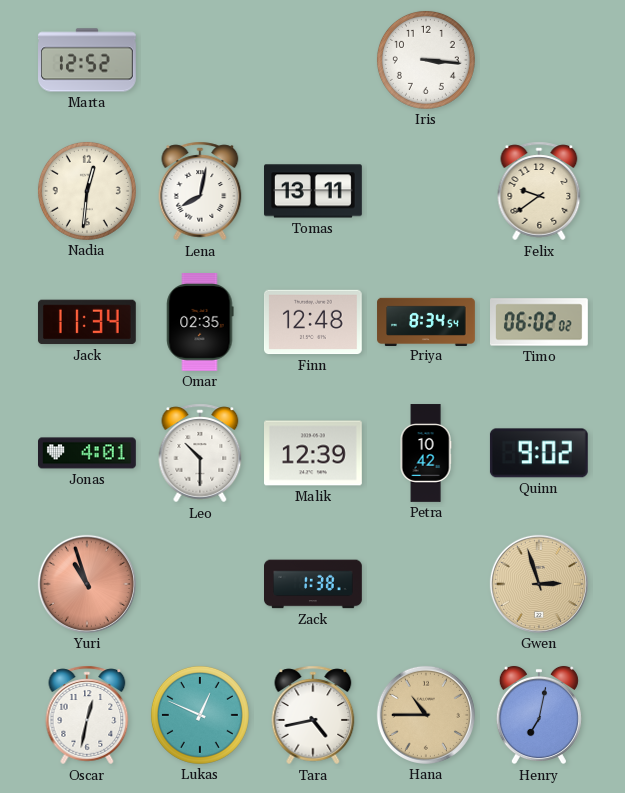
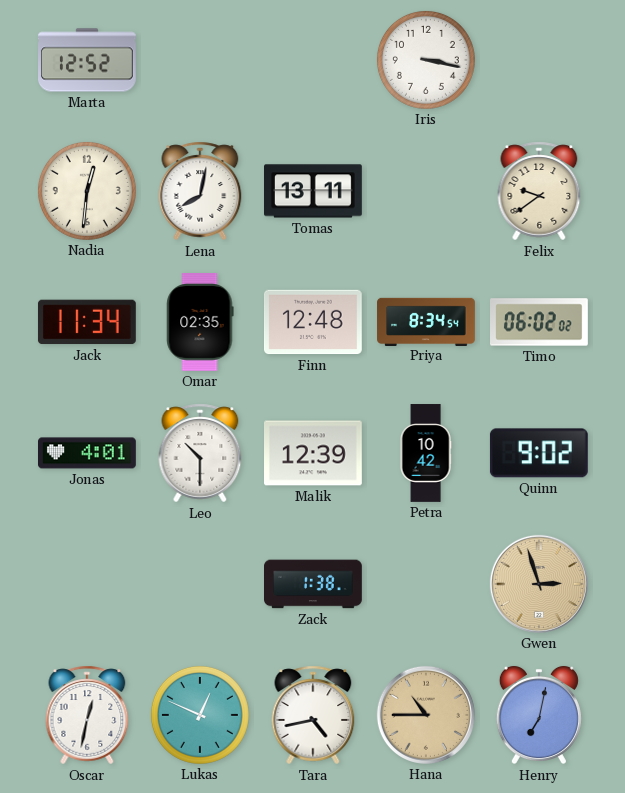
Iris: 3:16 -> 3:17
Yuri: 10:57 -> none
